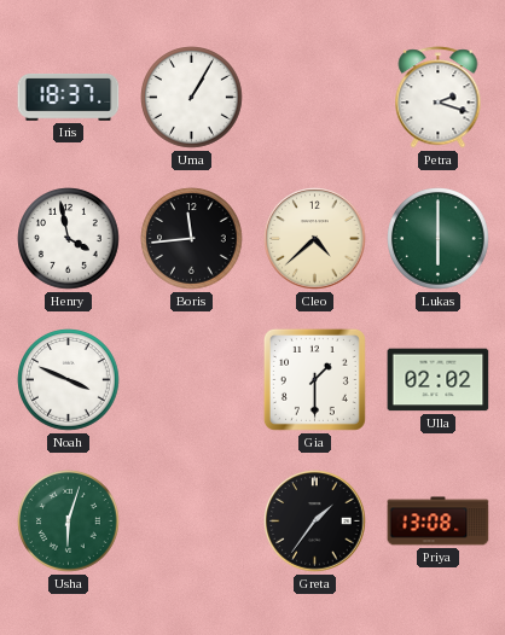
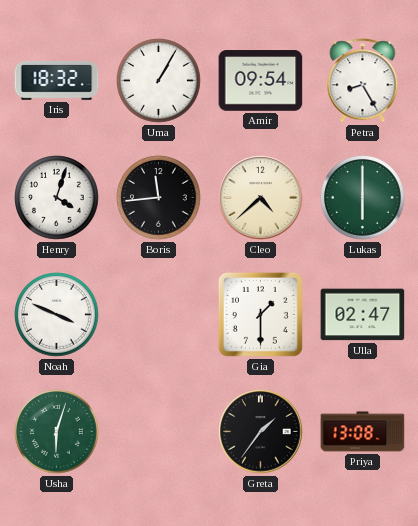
Iris: 18:37 -> 18:32
Amir: none -> 09:54
Petra: 2:18 -> 8:25
Henry: 3:58 -> 4:03
Ulla: 02:02 -> 02:47
